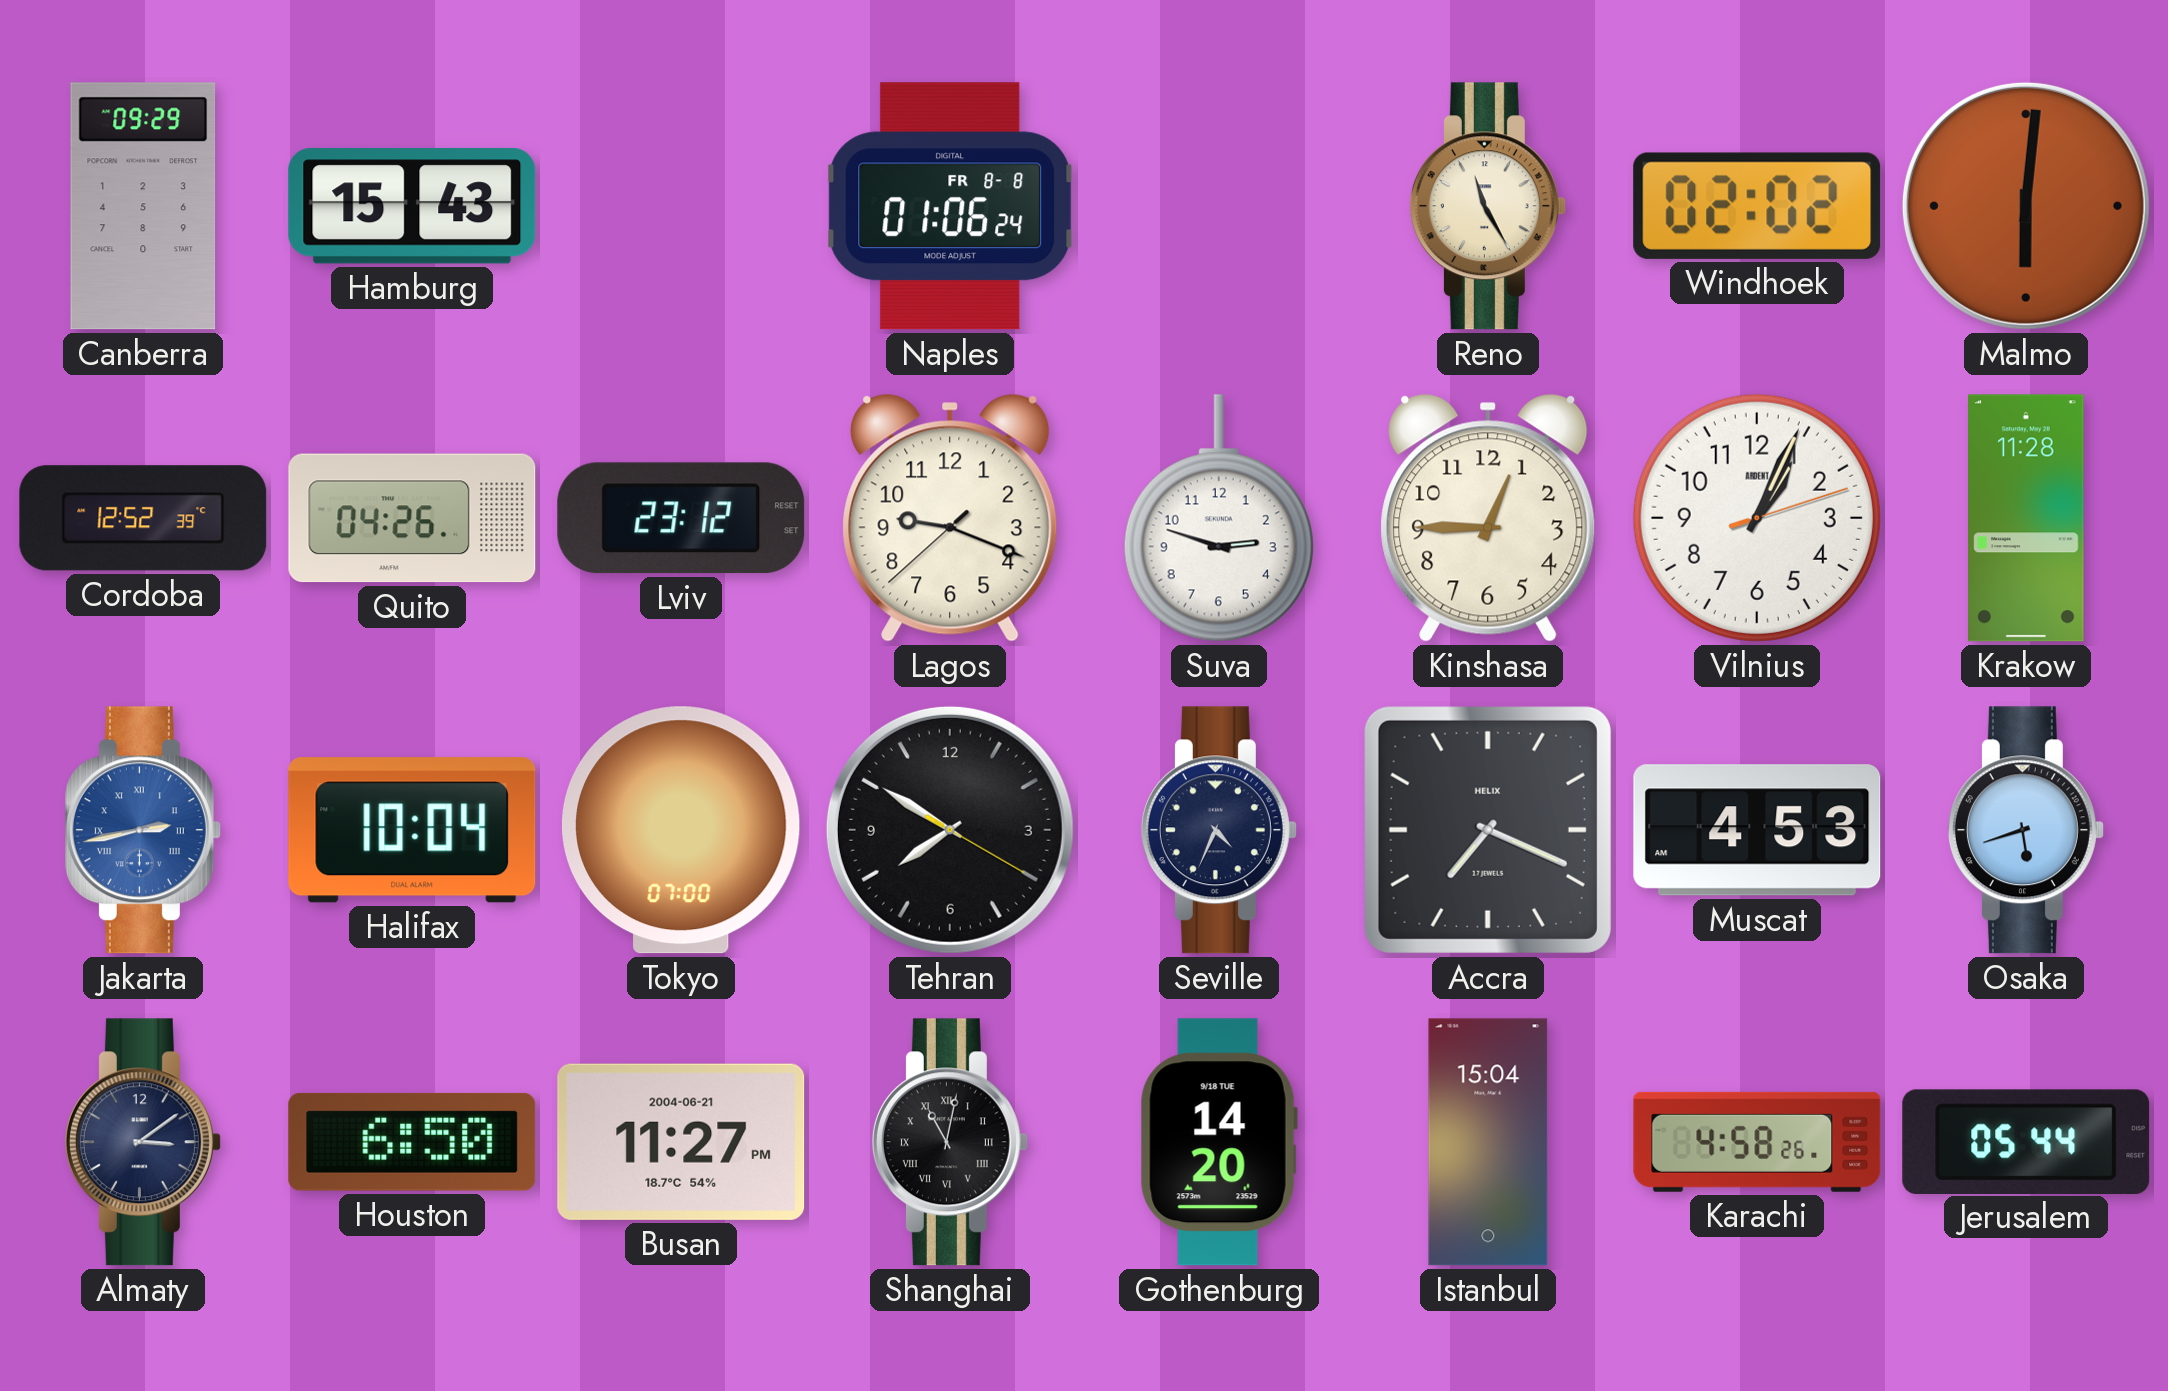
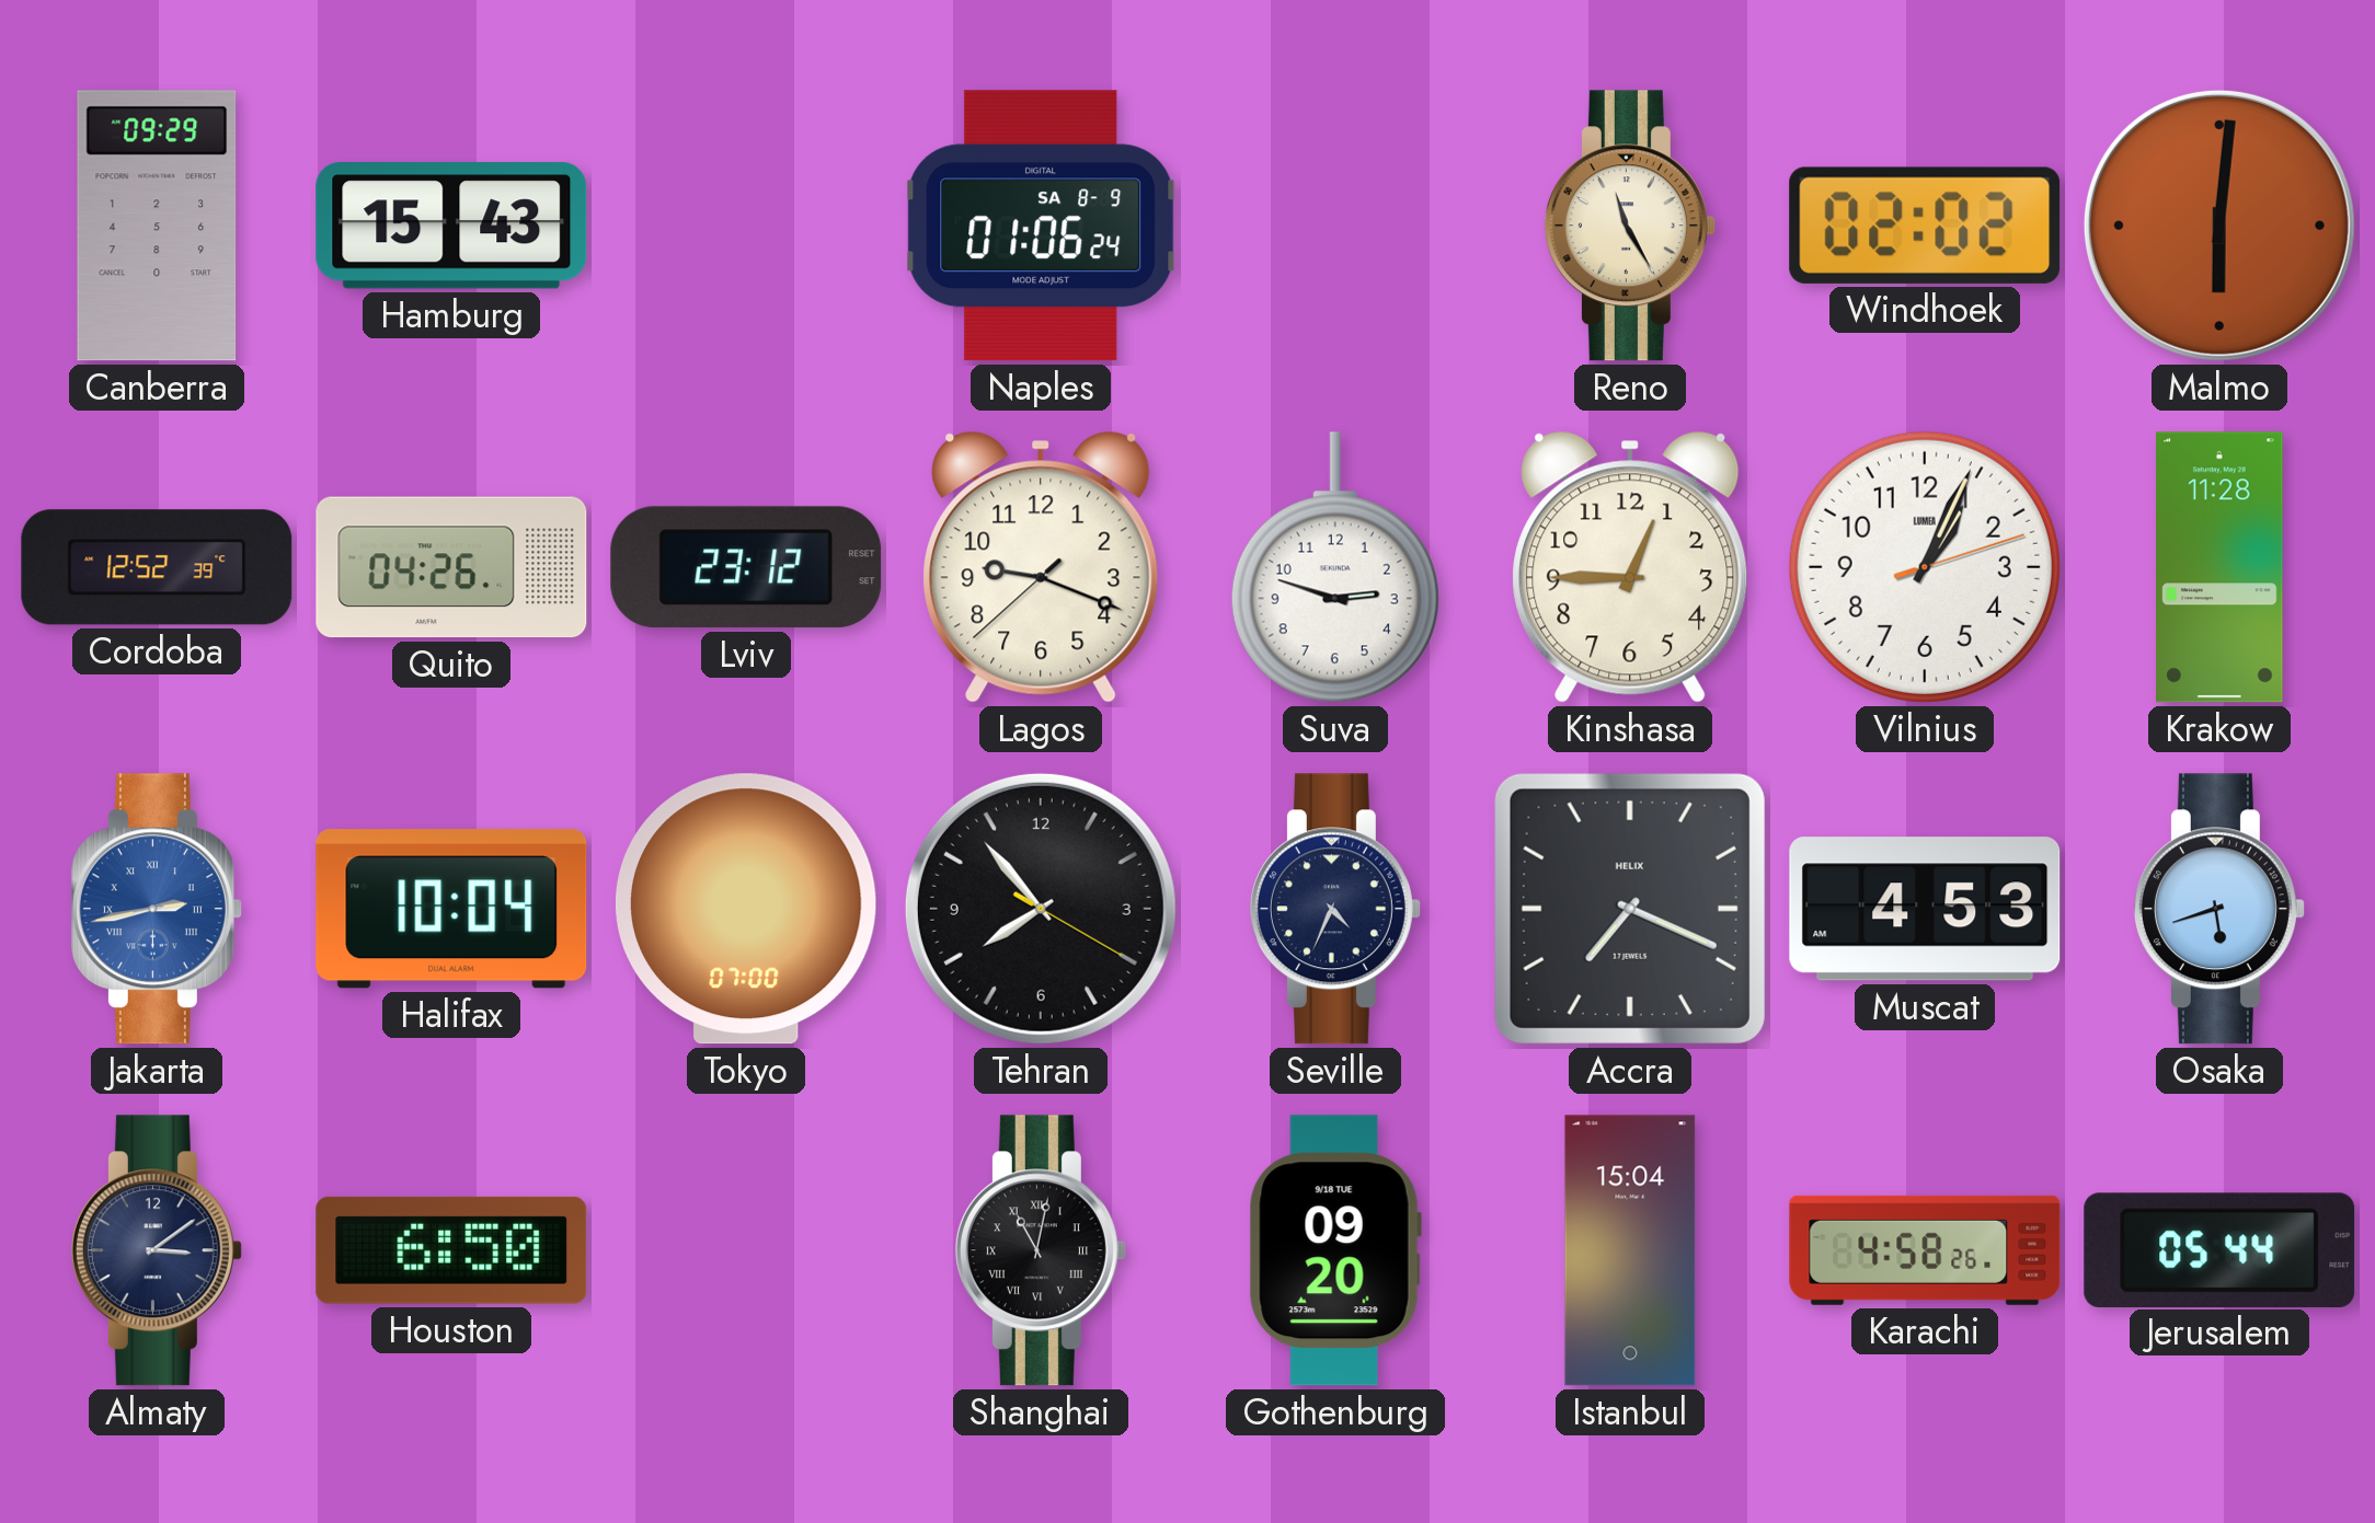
Naples date: FR 8-8 -> SA 8-9
Vilnius brand: ARDENT -> LUMEA
Tehran: 7:50 -> 7:53
Busan: 11:27 -> none
Gothenburg: 14:20 -> 09:20
